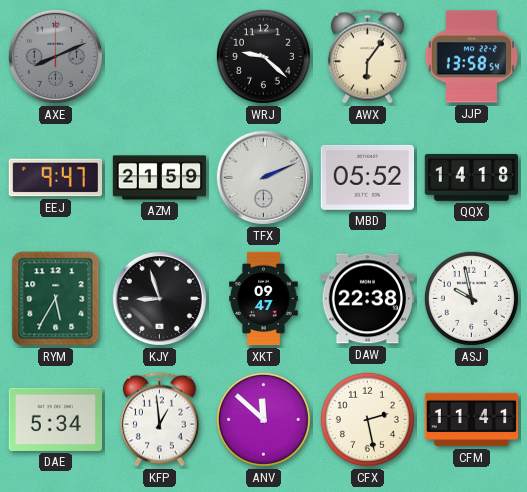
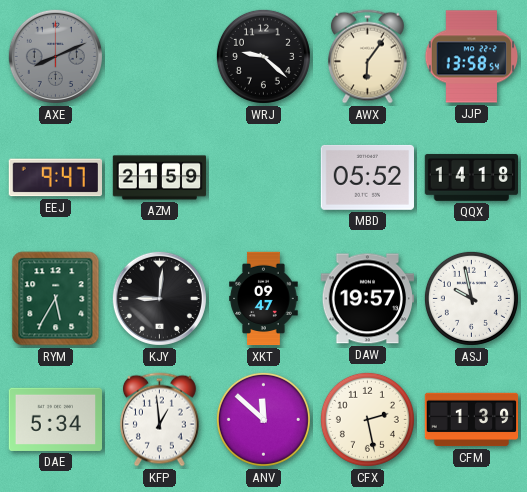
TFX: 2:11 -> none
KJY: 8:57 -> 9:01
DAW: 22:38 -> 19:57
CFM: 11:41 -> 1:39
